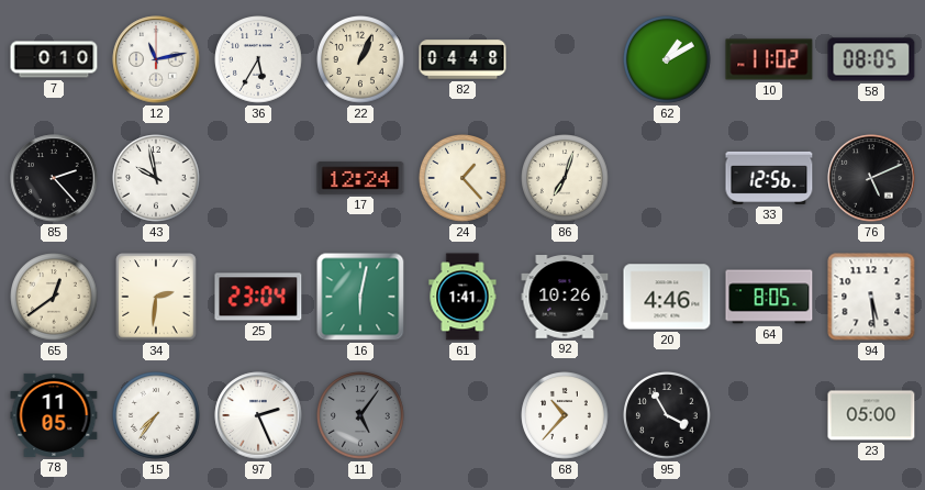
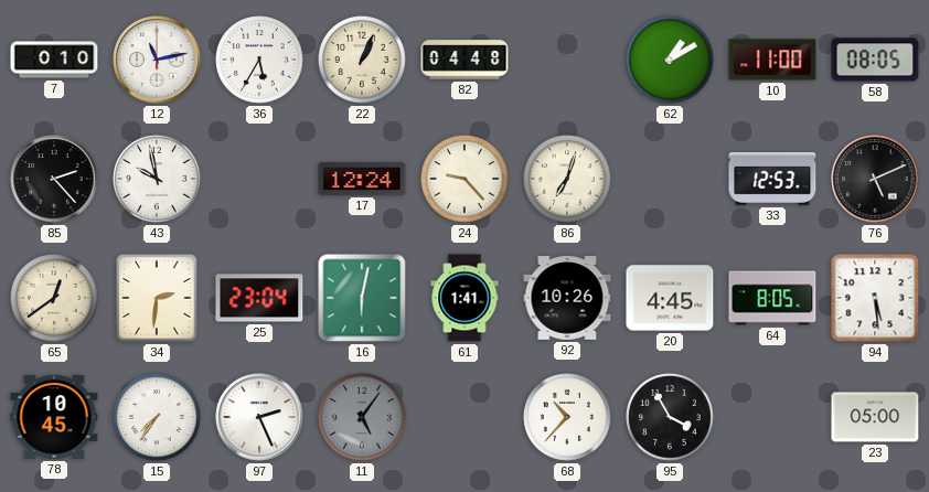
10: 11:02 -> 11:00
24: 1:23 -> 9:23
33: 12:56 -> 12:53
20: 4:46 -> 4:45
78: 11:05 -> 10:45
